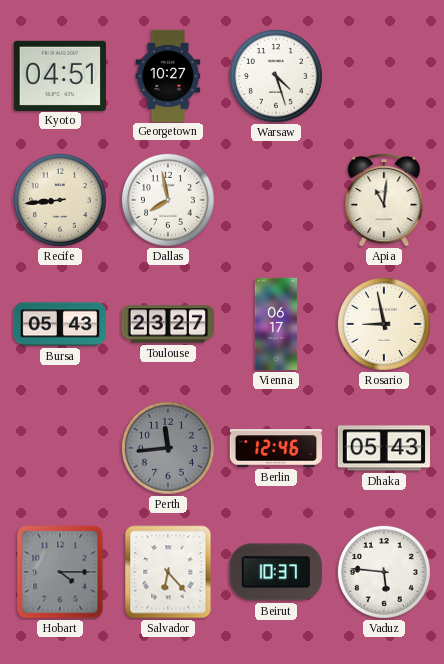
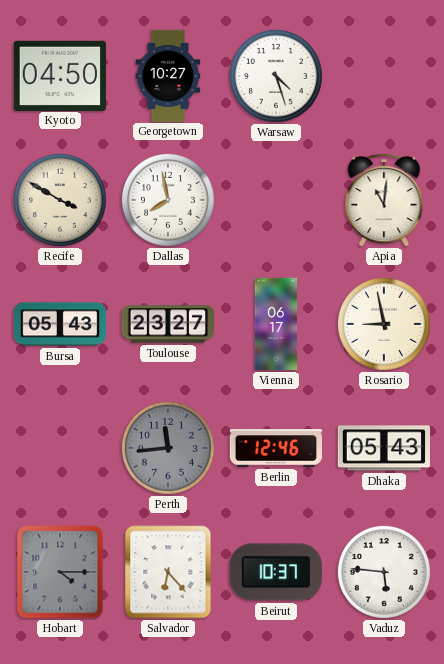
Kyoto: 04:51 -> 04:50
Recife: 8:44 -> 3:50
